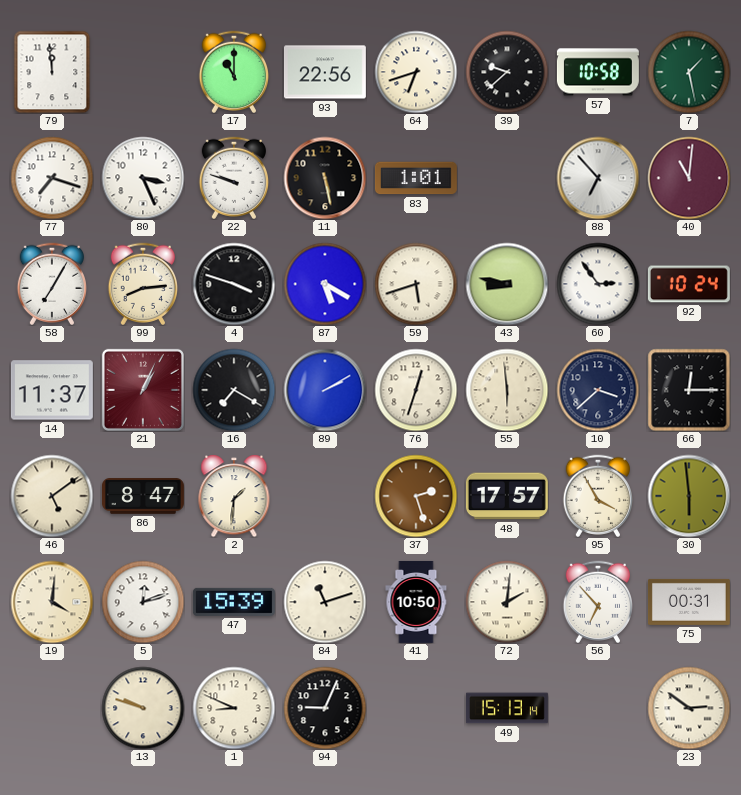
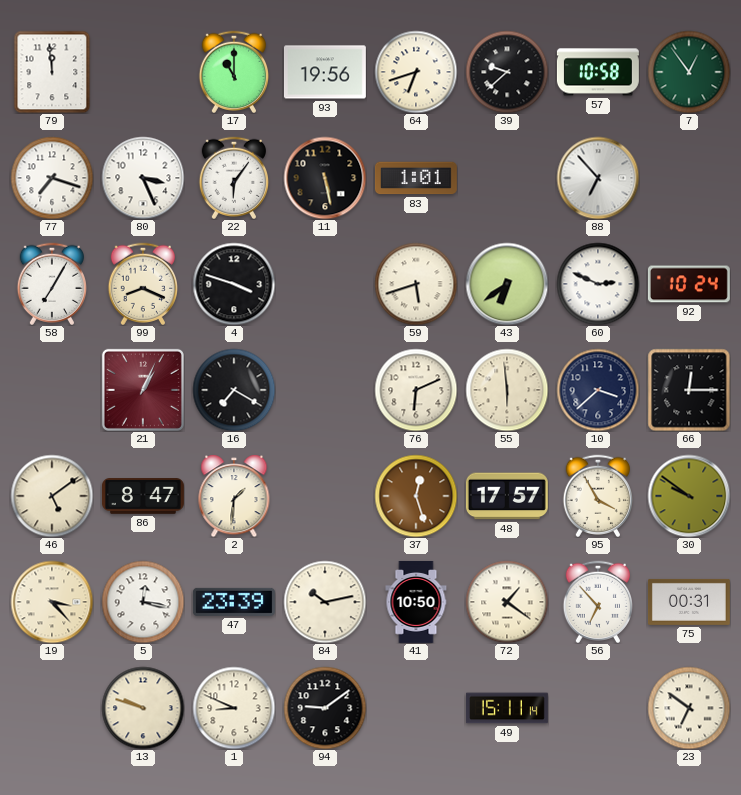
93: 22:56 -> 19:56
7: 1:28 -> 12:54
22: 9:48 -> 6:06
40: 11:01 -> none
99: 8:14 -> 8:19
87: 5:20 -> none
43: 8:47 -> 6:39
60: 2:54 -> 2:49
14: 11:37 -> none
89: 2:10 -> none
76: 12:33 -> 6:11
37: 2:27 -> 12:27
30: 5:59 -> 9:51
19: 4:01 -> 3:23
5: 12:12 -> 12:17
47: 15:39 -> 23:39
84: 11:12 -> 10:13
72: 2:01 -> 1:21
94: 9:04 -> 9:09
49: 15:13 -> 15:11
23: 2:51 -> 6:51
